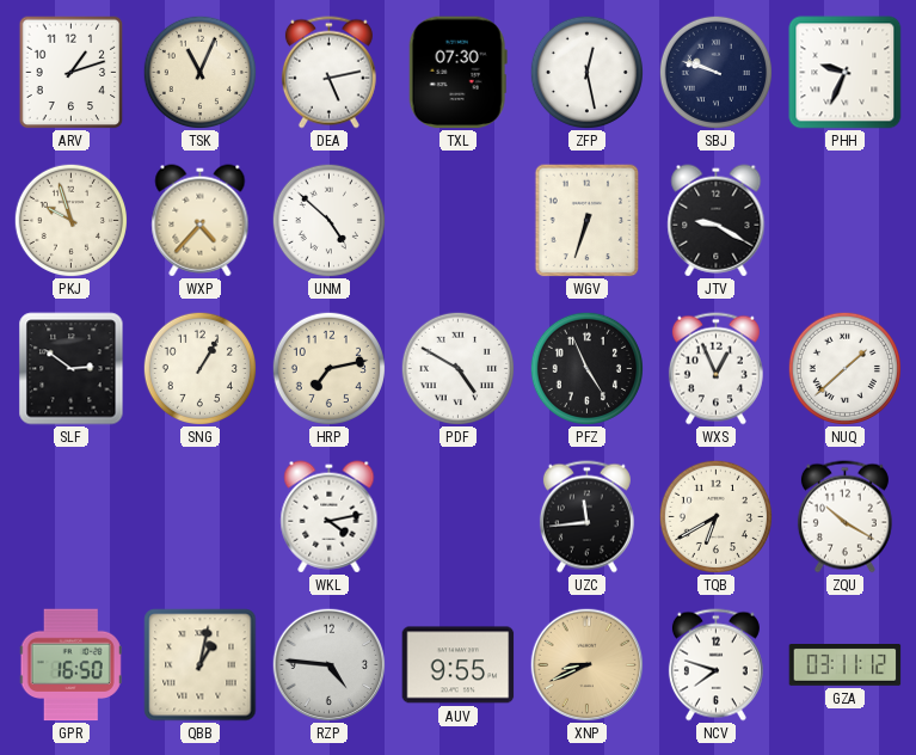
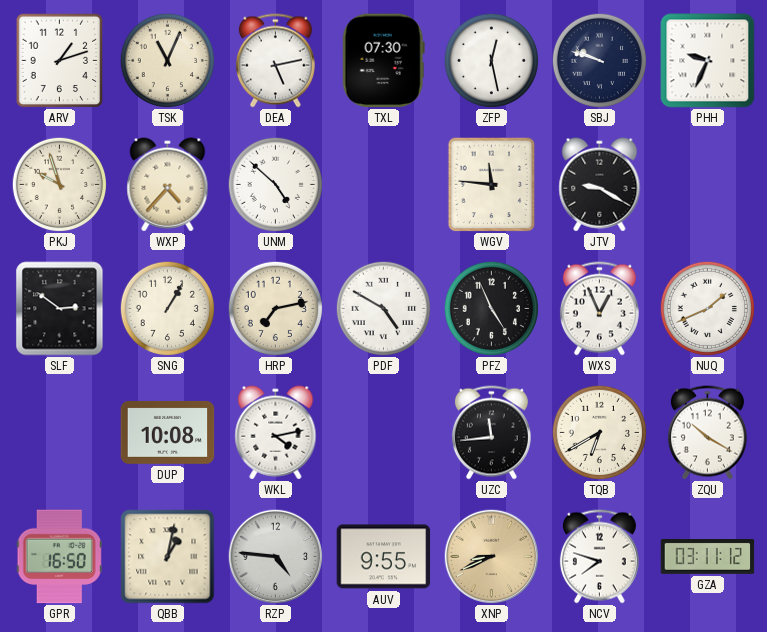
WGV: 6:33 -> 11:46
NUQ: 1:38 -> 1:41
DUP: none -> 10:08
